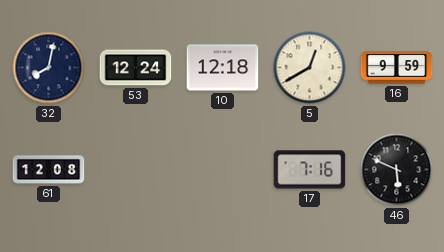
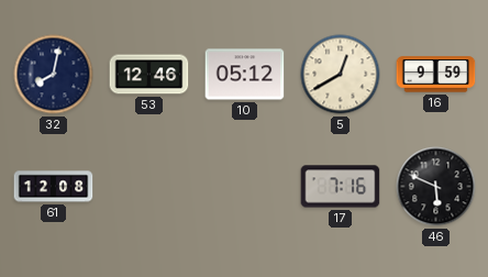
53: 12:24 -> 12:46
10: 12:18 -> 05:12
